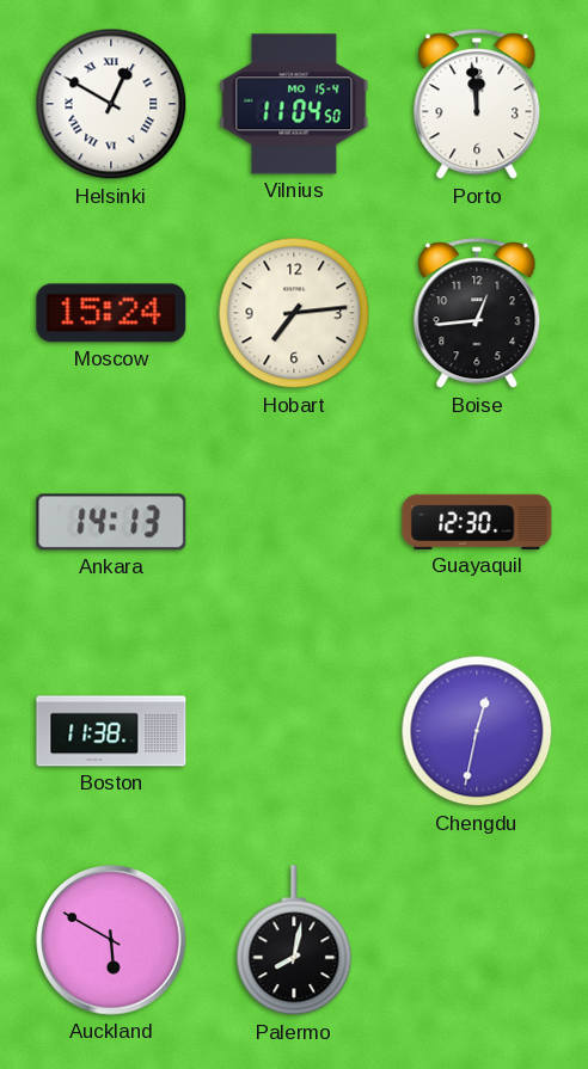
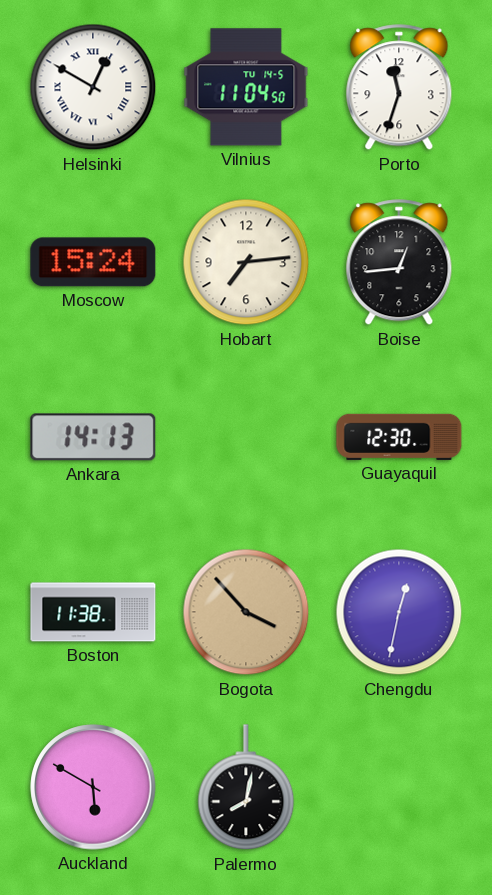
Vilnius date: MO 15-4 -> TU 14-5
Porto: 11:59 -> 11:33
Bogota: none -> 3:53
